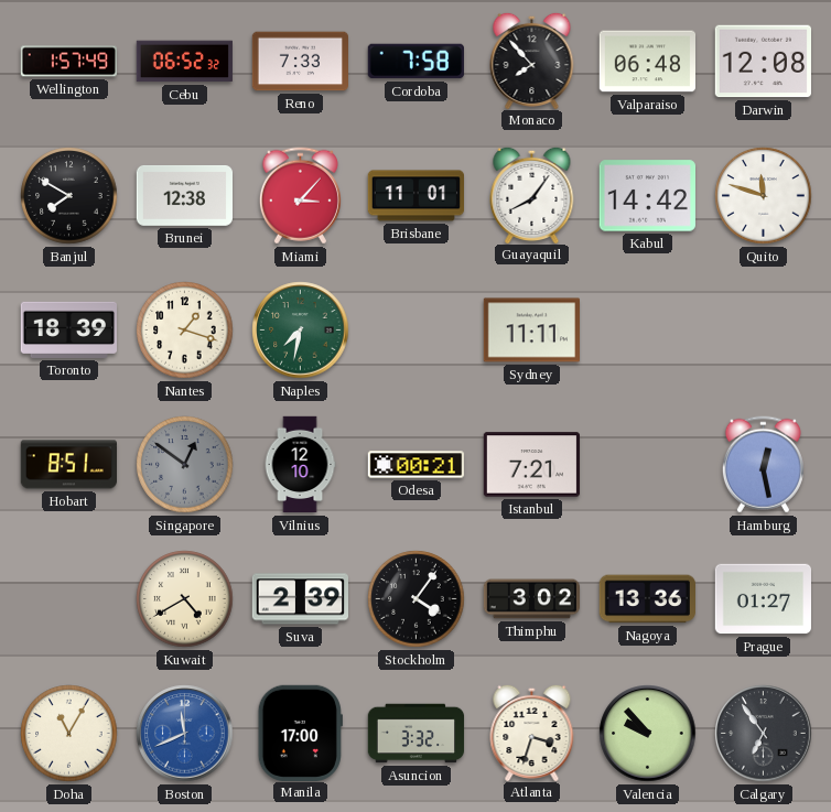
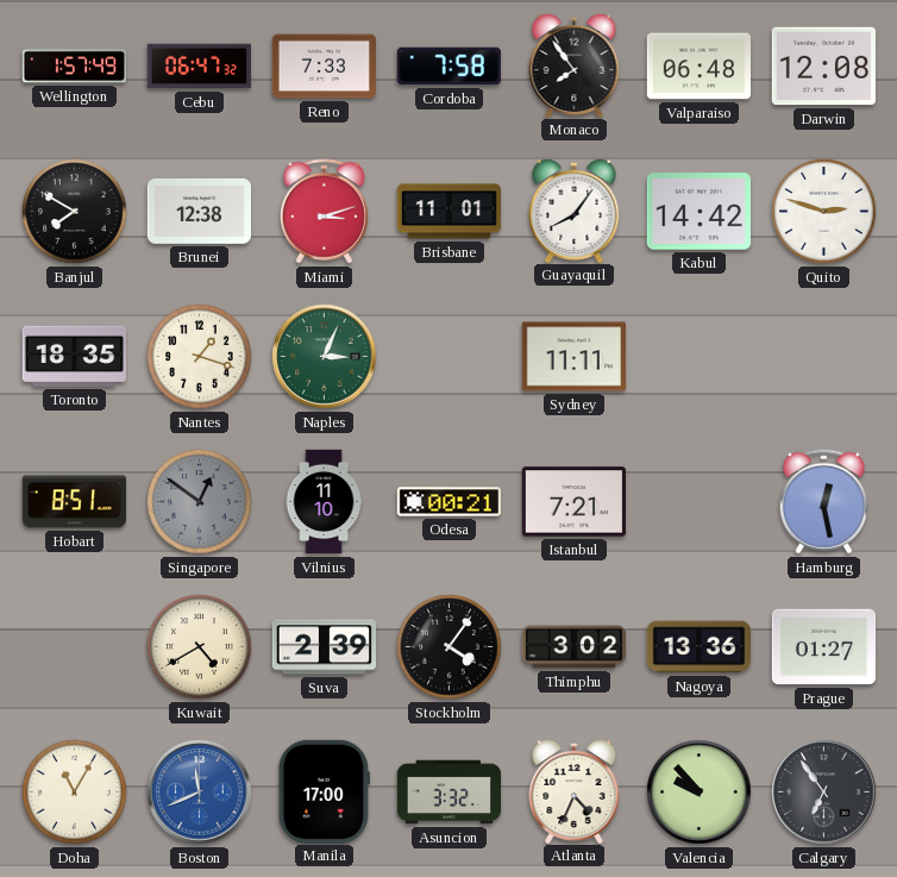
Cebu: 06:52 -> 06:47
Monaco: 7:53 -> 7:54
Miami: 3:07 -> 3:12
Quito: 11:48 -> 2:48
Toronto: 18:39 -> 18:35
Naples: 7:32 -> 3:04
Vilnius: 12:10 -> 11:10
Atlanta: 3:33 -> 4:34
